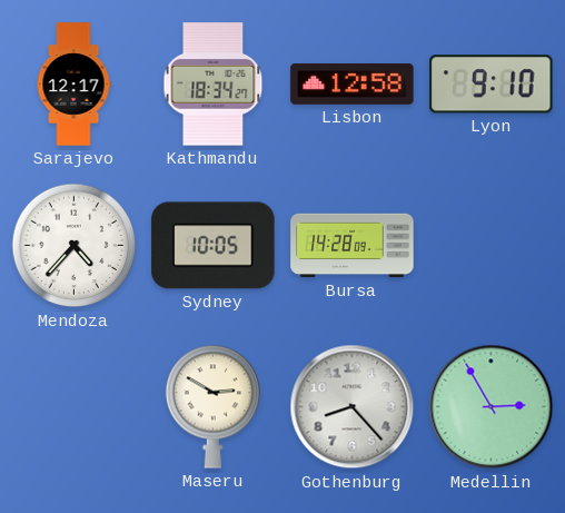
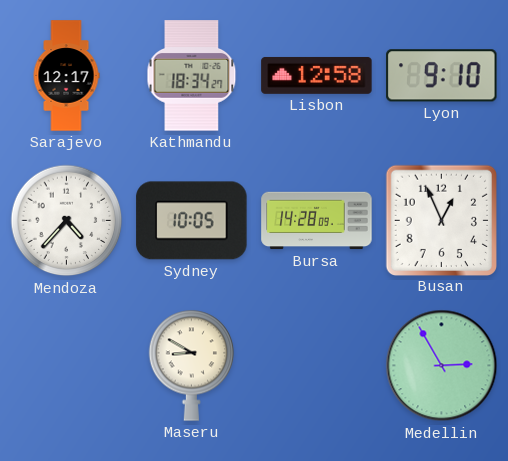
Busan: none -> 12:56
Maseru: 2:50 -> 8:50
Gothenburg: 8:23 -> none
